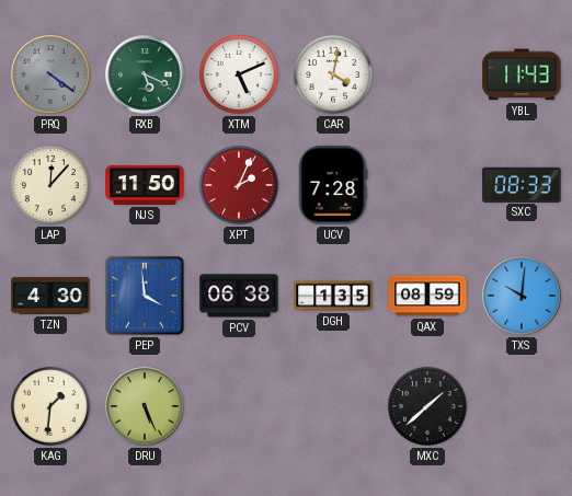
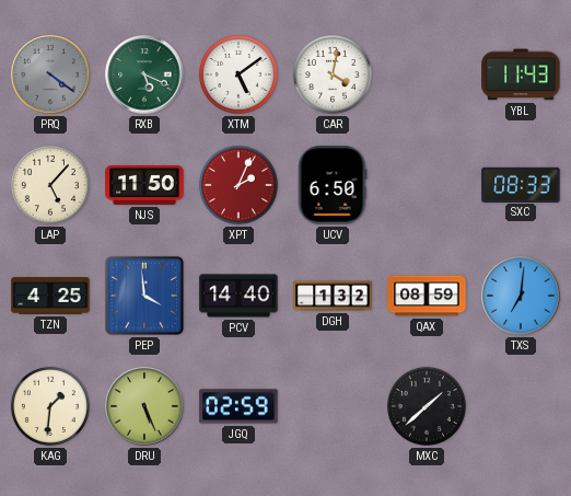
XTM: 5:11 -> 5:09
LAP: 12:07 -> 5:07
UCV: 7:28 -> 6:50
TZN: 4:30 -> 4:25
PCV: 06:38 -> 14:40
DGH: 1:35 -> 1:32
TXS: 10:01 -> 7:01
JGQ: none -> 02:59
